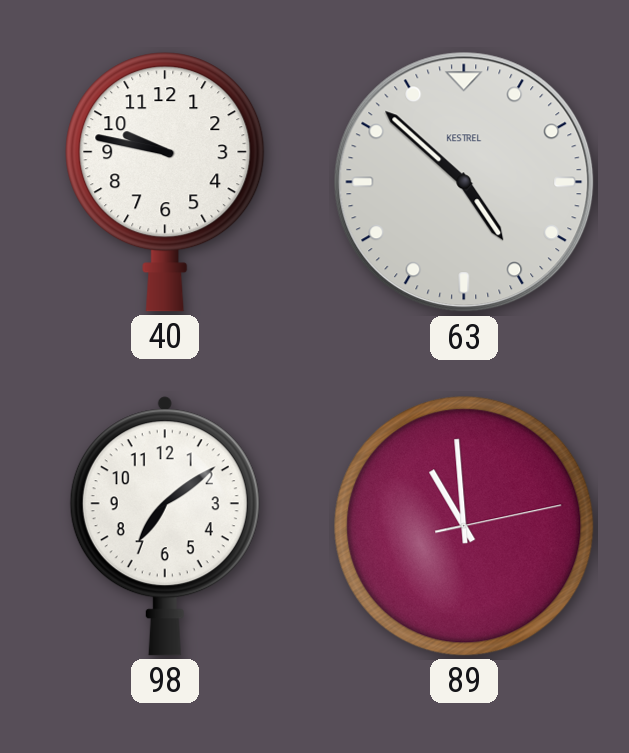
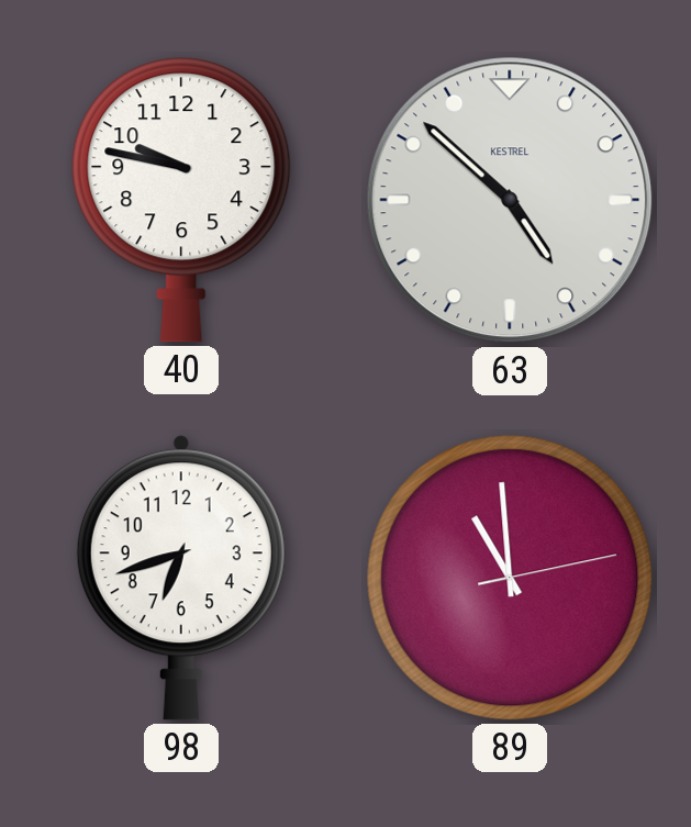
98: 7:09 -> 6:42
